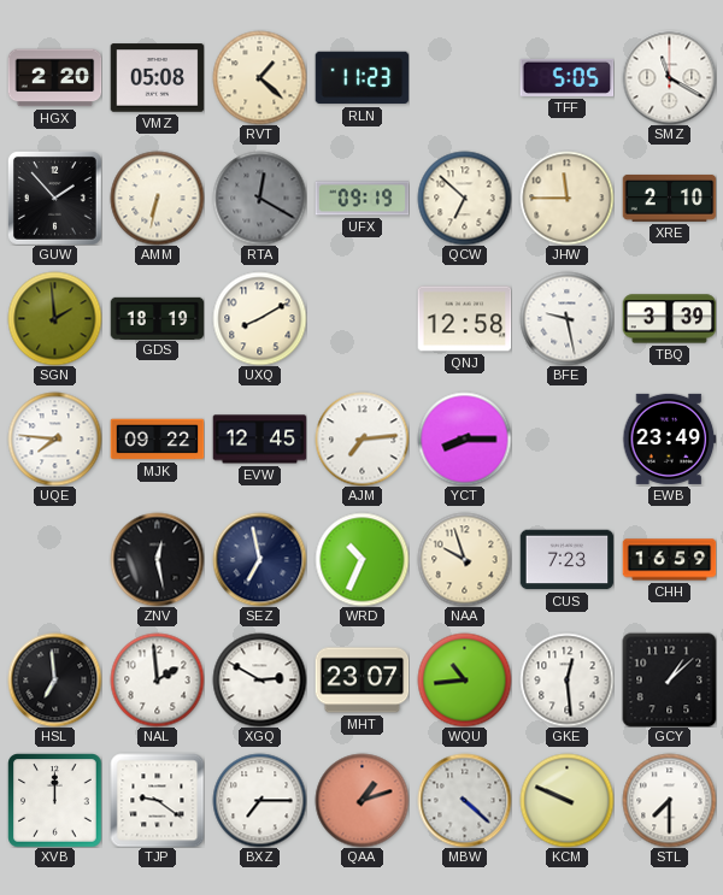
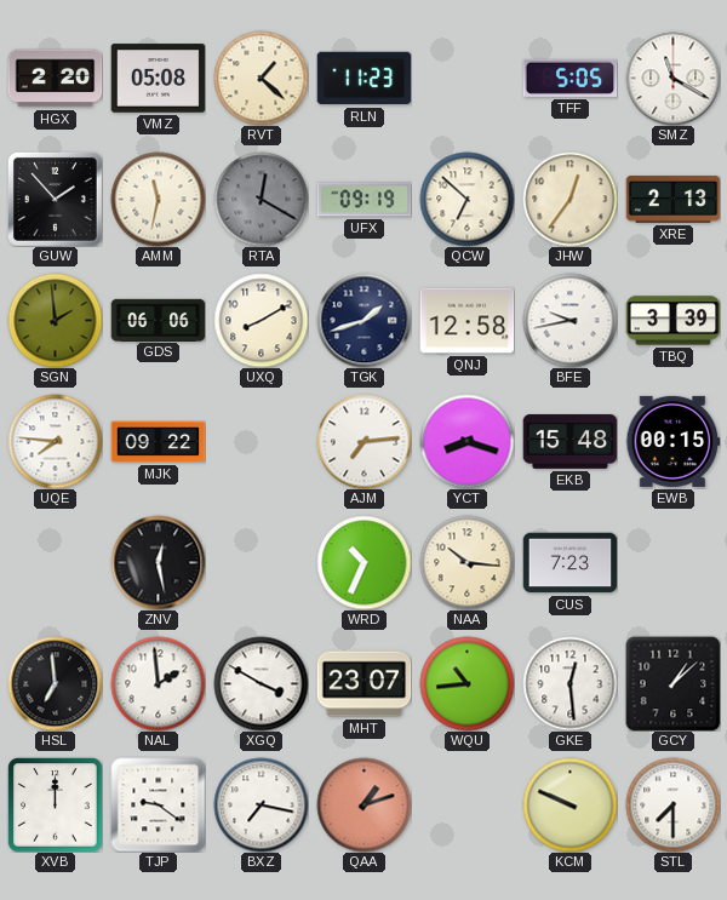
AMM: 6:32 -> 11:32
JHW: 11:45 -> 12:36
XRE: 2:10 -> 2:13
GDS: 18:19 -> 06:06
TGK: none -> 1:42
BFE: 9:28 -> 9:43
EVW: 12:45 -> none
YCT: 8:15 -> 8:18
EKB: none -> 15:48
EWB: 23:49 -> 00:15
SEZ: 6:58 -> none
NAA: 9:57 -> 10:16
CHH: 16:59 -> none
XGQ: 2:50 -> 3:50
BXZ: 7:15 -> 7:17
MBW: 4:22 -> none
